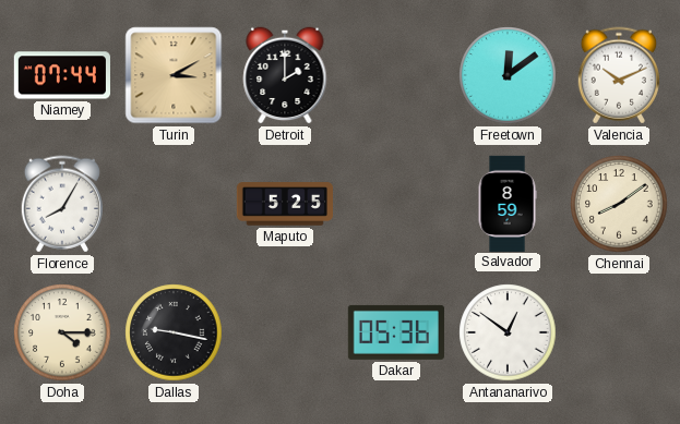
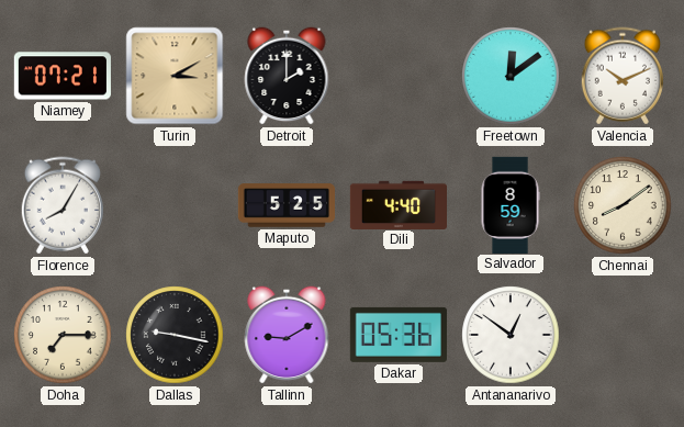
Niamey: 07:44 -> 07:21
Dili: none -> 4:40
Doha: 4:15 -> 7:15
Tallinn: none -> 9:10
